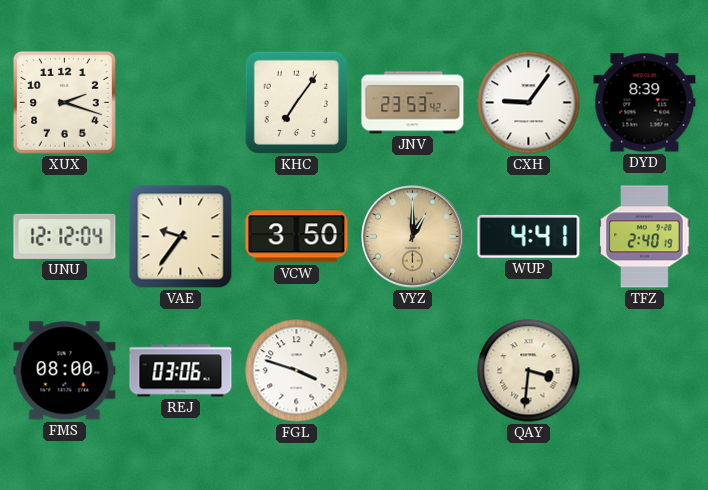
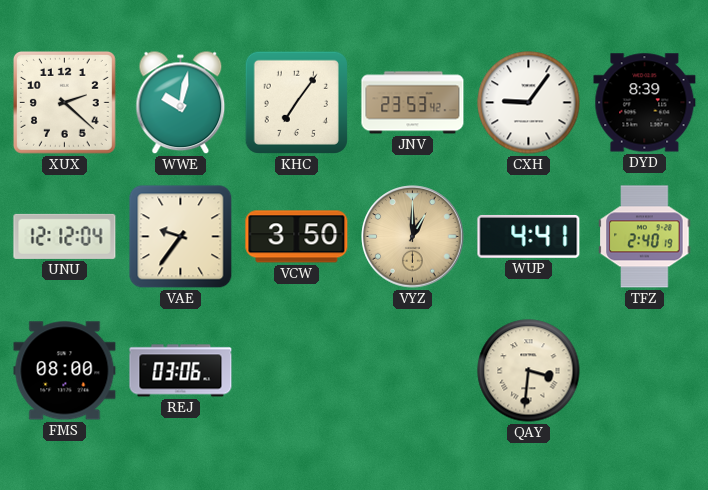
XUX: 2:18 -> 2:22
WWE: none -> 10:02
FGL: 3:48 -> none
